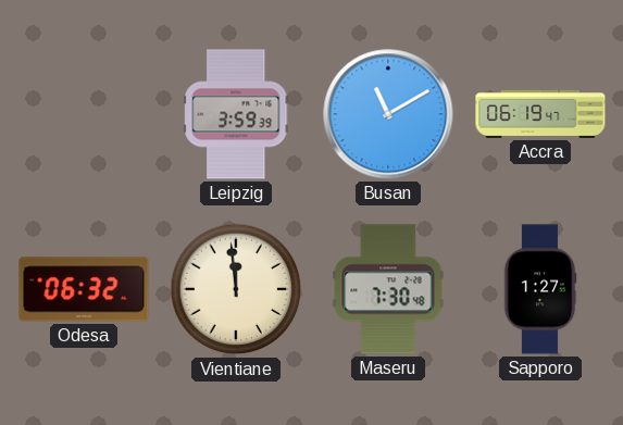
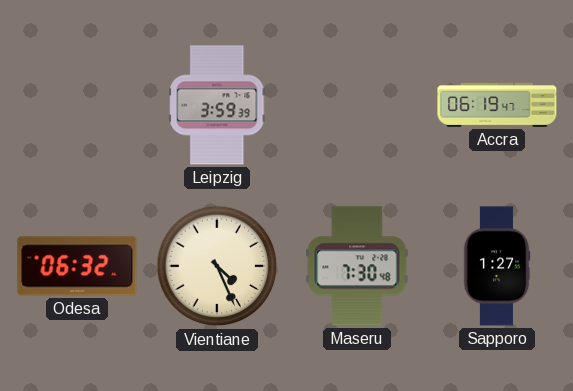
Busan: 11:10 -> none
Vientiane: 11:59 -> 4:26
